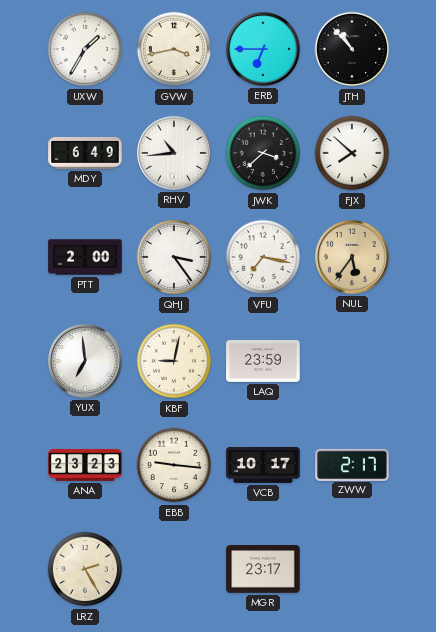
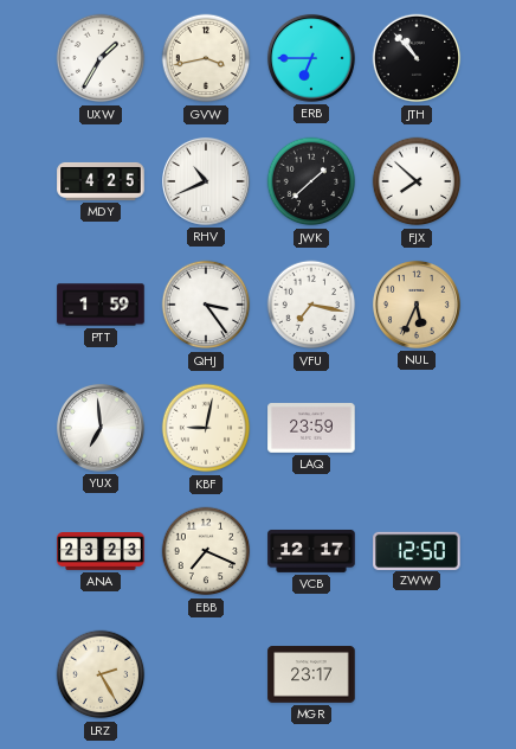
MDY: 6:49 -> 4:25
RHV: 10:44 -> 10:41
JWK: 3:38 -> 1:38
PTT: 2:00 -> 1:59
NUL: 5:36 -> 5:34
EBB: 9:16 -> 7:19
VCB: 10:17 -> 12:17
ZWW: 2:17 -> 12:50
